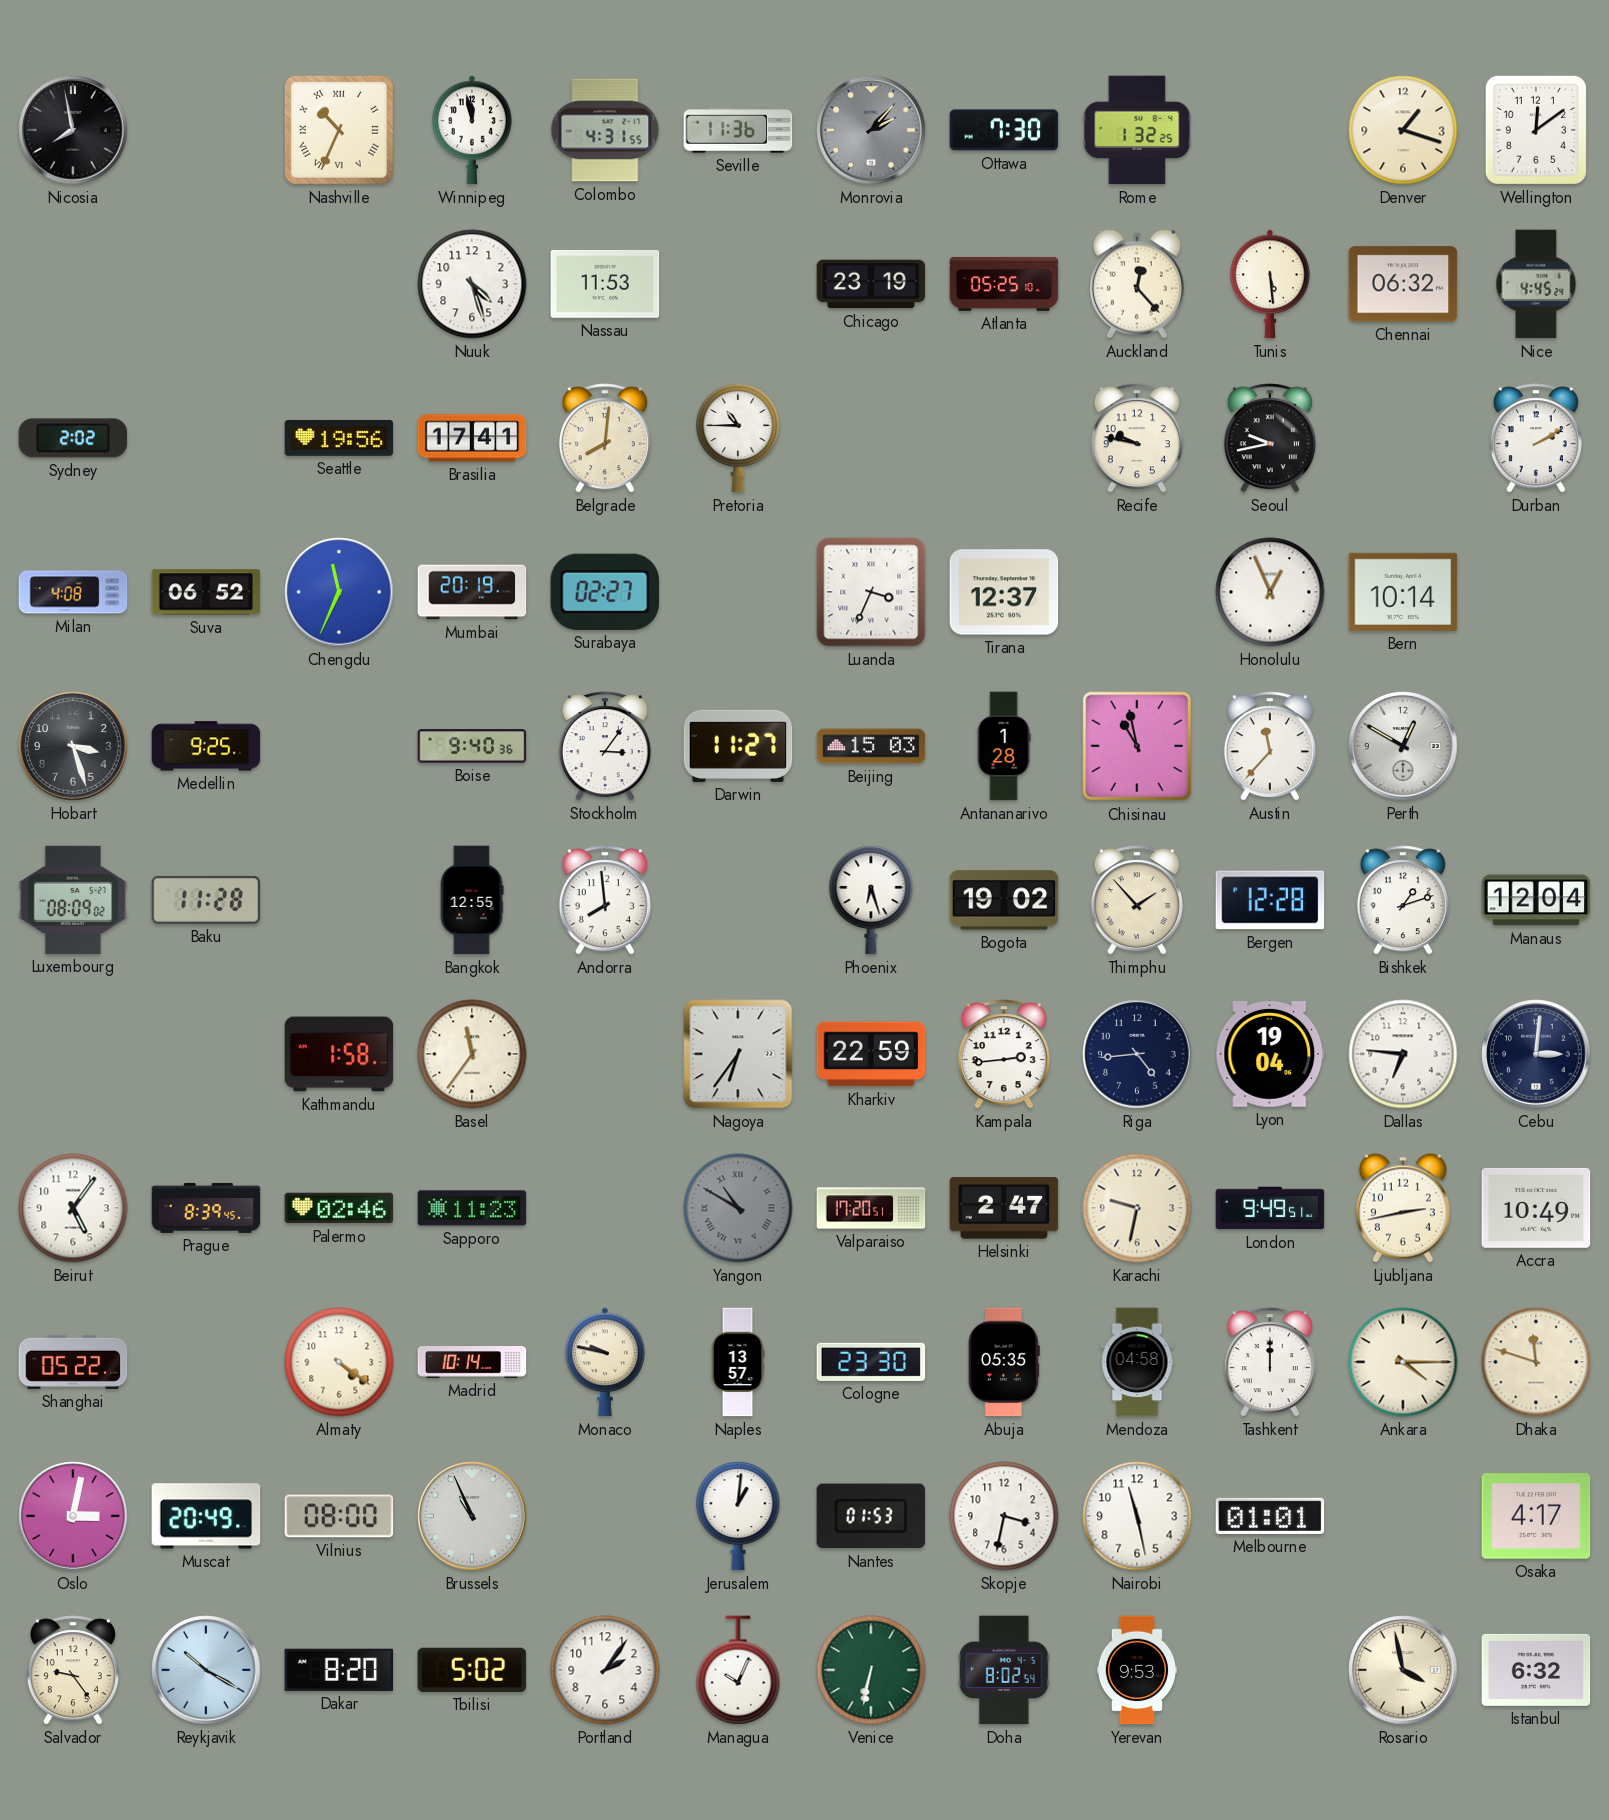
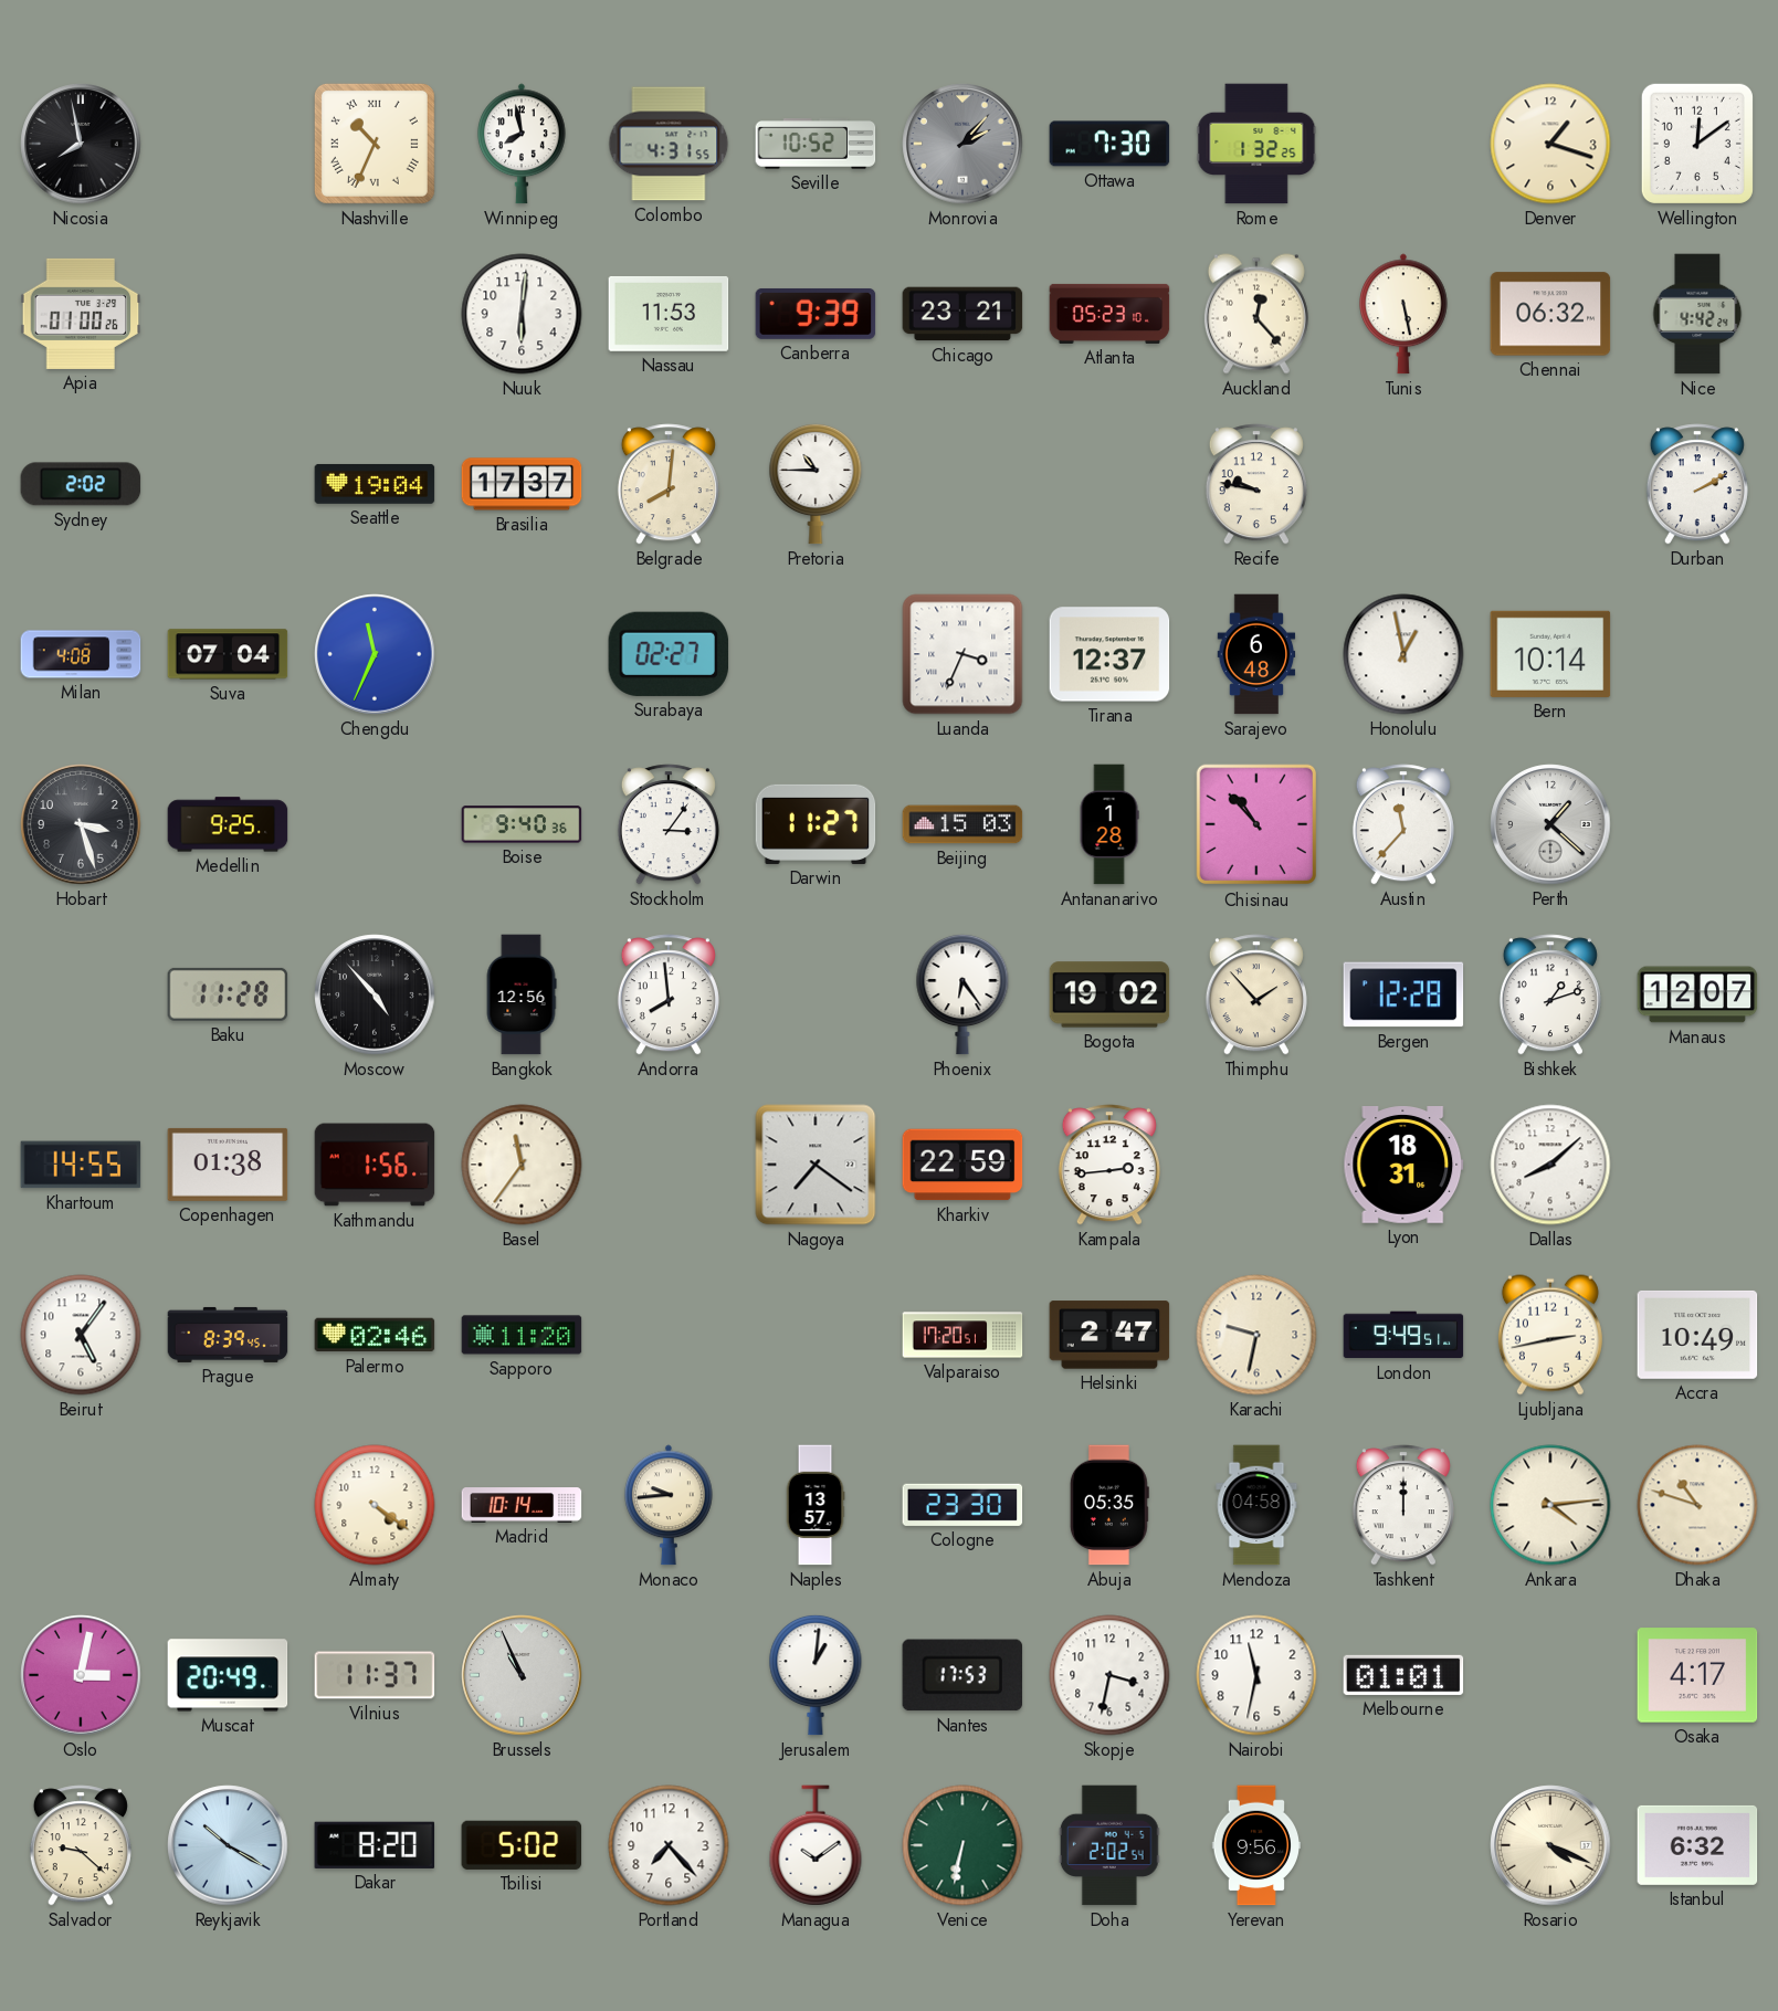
Winnipeg: 11:58 -> 7:58
Seville: 11:36 -> 10:52
Apia: none -> 01:00
Nuuk: 4:27 -> 6:01
Canberra: none -> 9:39
Chicago: 23:19 -> 23:21
Atlanta: 05:25 -> 05:23
Tunis: 5:29 -> 5:28
Nice: 4:45 -> 4:42
Seattle: 19:56 -> 19:04
Brasilia: 17:41 -> 17:37
Seoul: 9:43 -> none
Suva: 06:52 -> 07:04
Mumbai: 20:19 -> none
Sarajevo: none -> 6:48
Honolulu: 12:56 -> 12:58
Chisinau: 10:58 -> 10:53
Perth: 12:50 -> 1:22
Luxembourg: 08:09 -> none
Moscow: none -> 4:53
Bangkok: 12:55 -> 12:56
Phoenix: 6:27 -> 6:24
Manaus: 12:04 -> 12:07
Khartoum: none -> 14:55
Copenhagen: none -> 01:38
Kathmandu: 1:58 -> 1:56
Nagoya: 6:36 -> 7:21
Riga: 4:44 -> none
Lyon: 19:04 -> 18:31
Dallas: 6:46 -> 8:08
Cebu: 3:01 -> none
Sapporo: 11:23 -> 11:20
Yangon: 10:50 -> none
Shanghai: 05:22 -> none
Monaco: 9:47 -> 9:44
Ankara: 4:15 -> 4:14
Dhaka: 11:48 -> 10:48
Vilnius: 08:00 -> 11:37
Nantes: 01:53 -> 17:53
Nairobi: 11:28 -> 11:32
Salvador: 9:24 -> 9:22
Portland: 2:06 -> 7:23
Managua: 10:04 -> 10:09
Doha: 8:02 -> 2:02
Yerevan: 9:53 -> 9:56
Rosario: 3:58 -> 4:19
